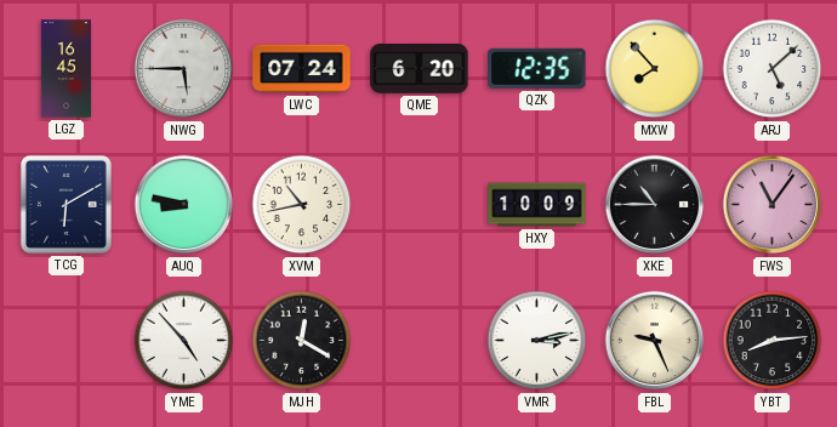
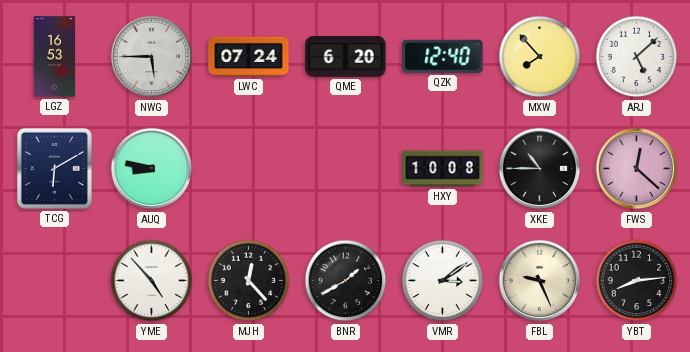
LGZ: 16:45 -> 16:53
QZK: 12:35 -> 12:40
XVM: 10:43 -> none
HXY: 10:09 -> 10:08
FWS: 11:06 -> 12:22
MJH: 12:20 -> 12:23
BNR: none -> 1:40
VMR: 3:13 -> 3:09
